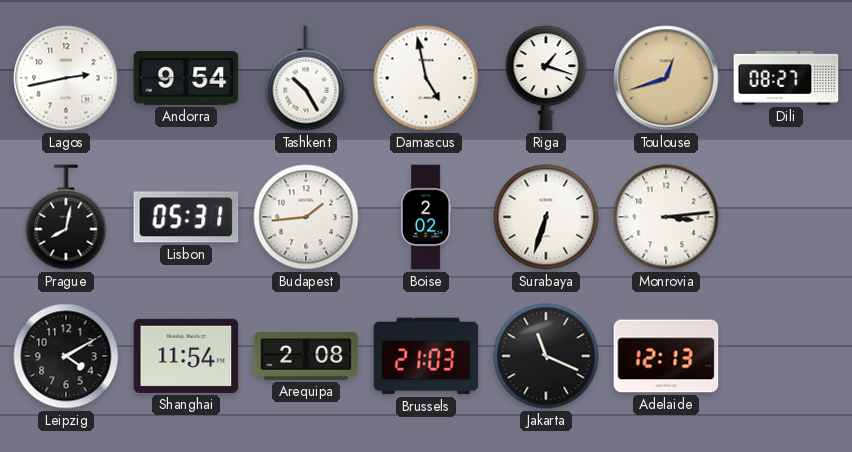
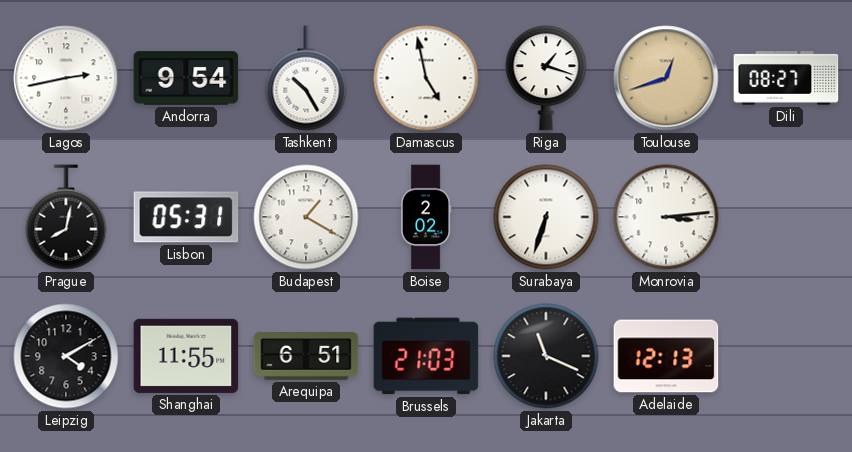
Budapest: 1:44 -> 1:20
Shanghai: 11:54 -> 11:55
Arequipa: 2:08 -> 6:51
